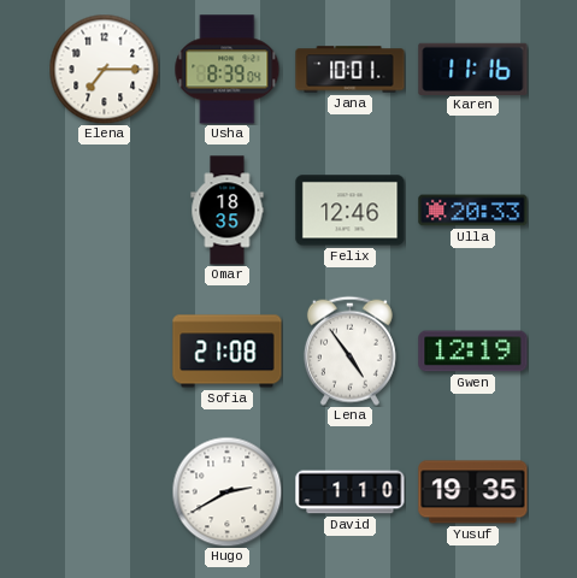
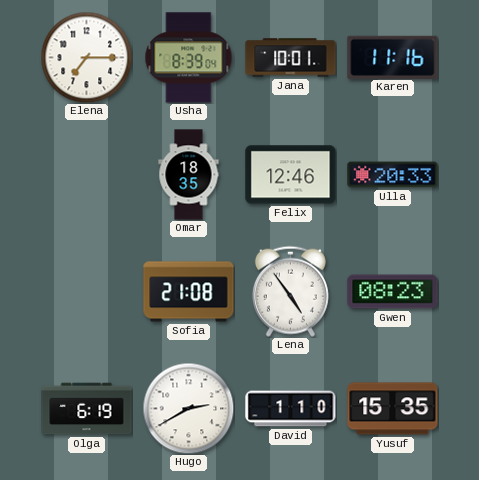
Gwen: 12:19 -> 08:23
Olga: none -> 6:19
Yusuf: 19:35 -> 15:35
